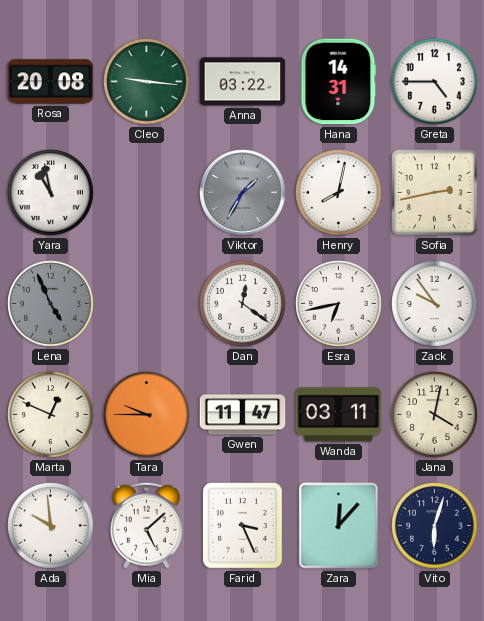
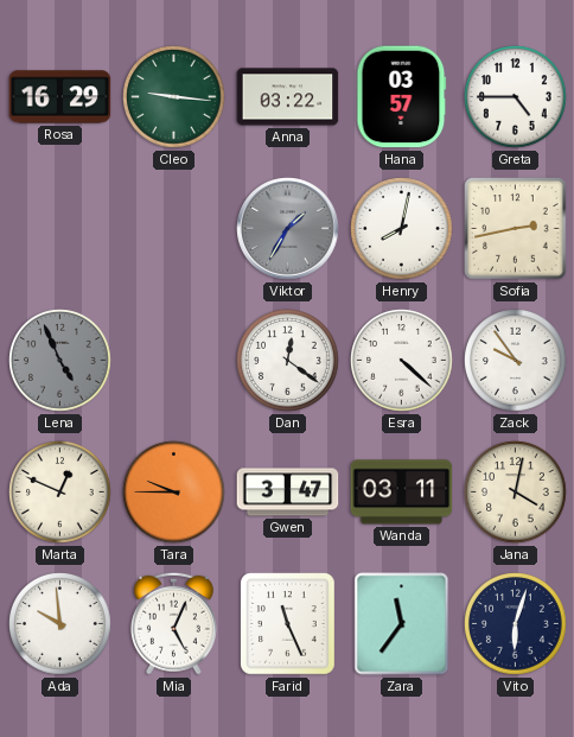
Rosa: 20:08 -> 16:29
Hana: 14:31 -> 03:57
Yara: 10:58 -> none
Esra: 6:43 -> 4:22
Gwen: 11:47 -> 3:47
Mia: 5:08 -> 5:04
Farid: 3:26 -> 11:26
Zara: 12:07 -> 11:36
